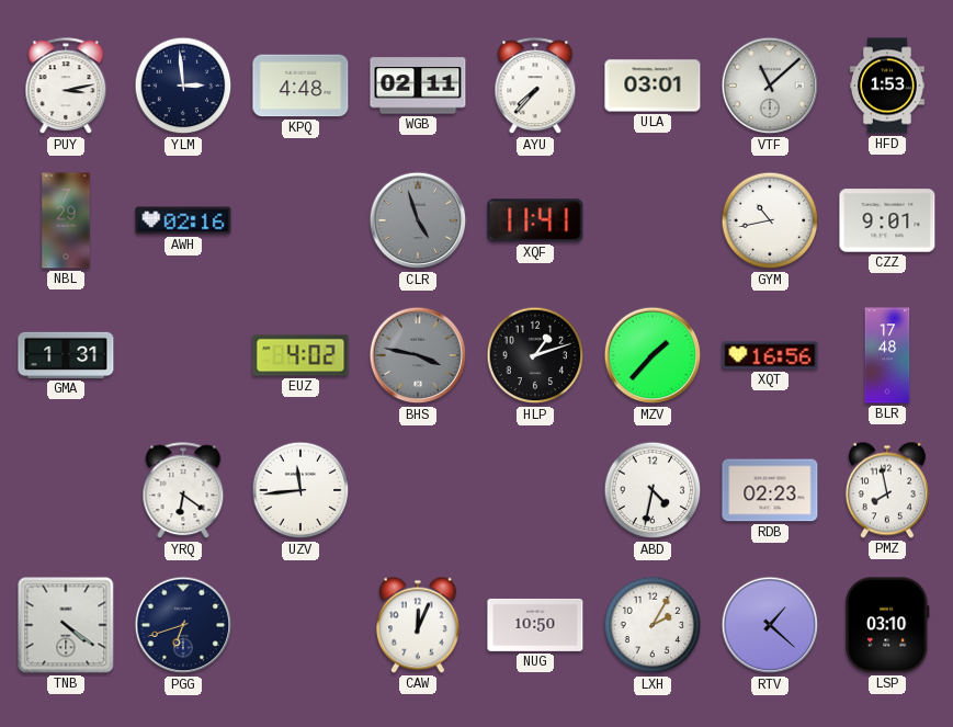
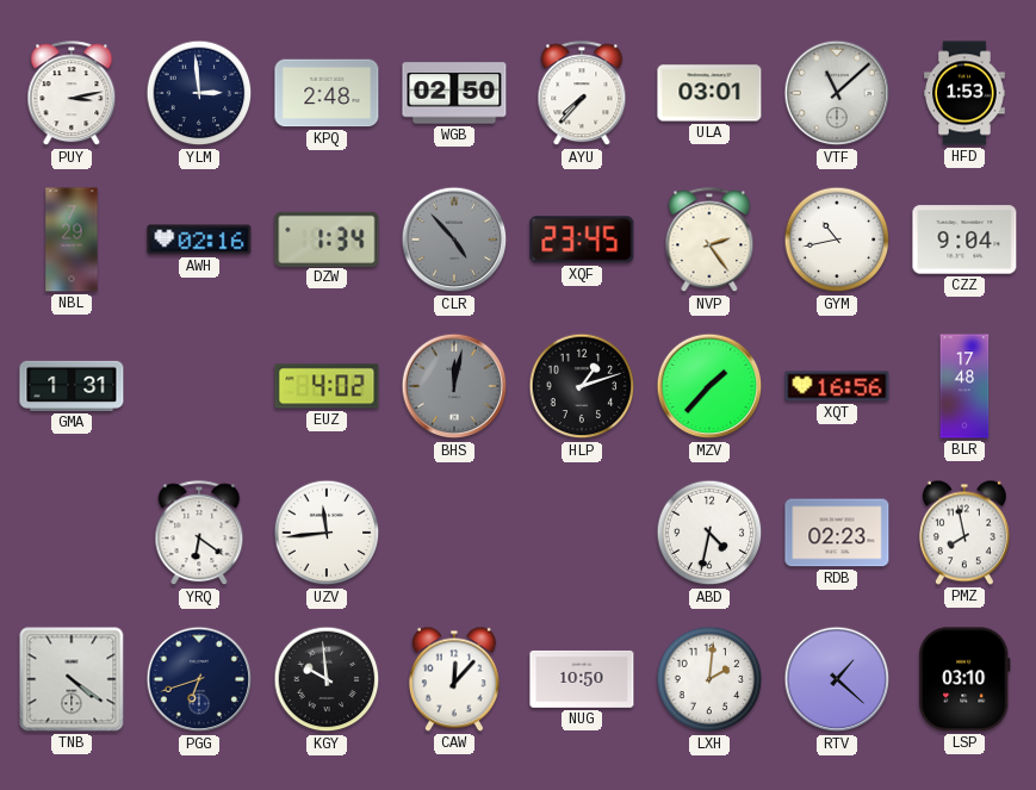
KPQ: 4:48 -> 2:48
WGB: 02:11 -> 02:50
DZW: none -> 1:34
CLR: 4:57 -> 4:53
XQF: 11:41 -> 23:45
NVP: none -> 2:24
CZZ: 9:01 -> 9:04
BHS: 3:47 -> 12:02
KGY: none -> 9:59
CAW: 12:04 -> 12:07
LXH: 2:05 -> 2:01
